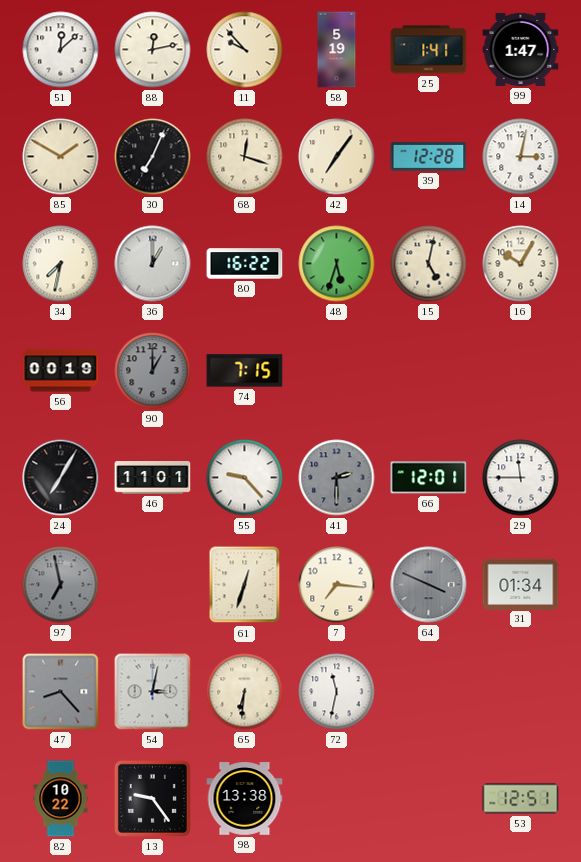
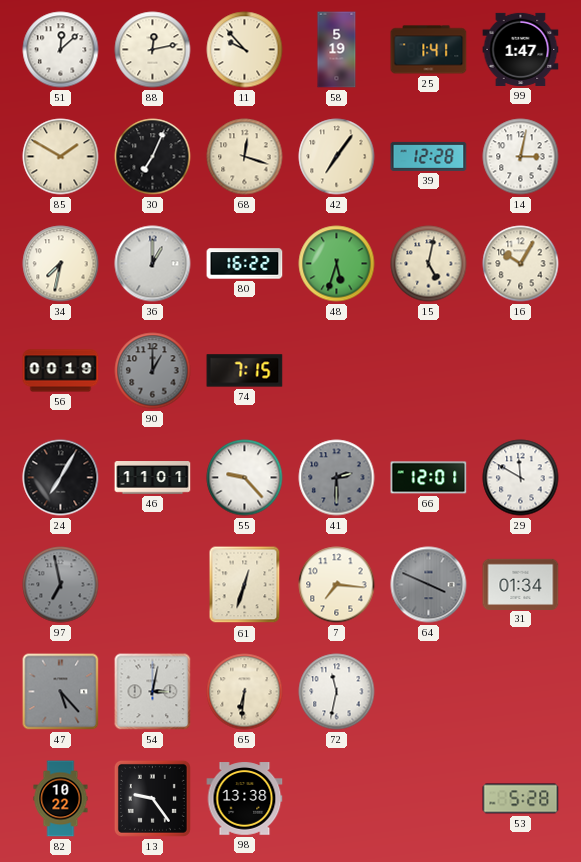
29: 11:45 -> 11:50
47: 8:23 -> 5:23
53: 12:51 -> 5:28
